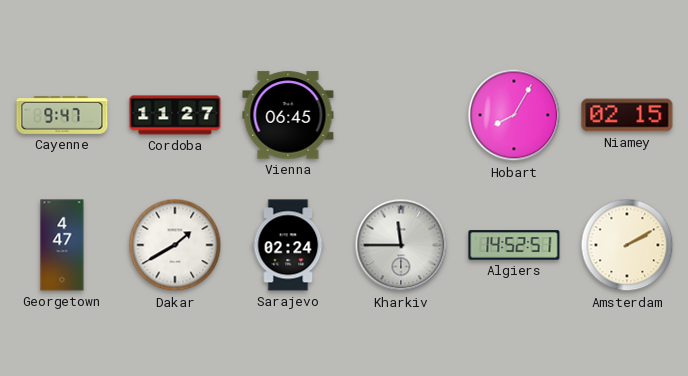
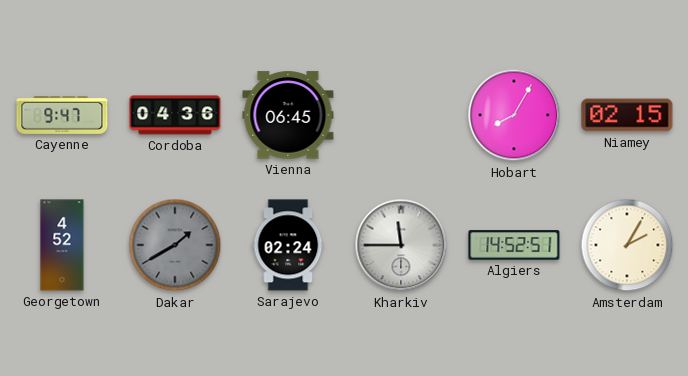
Cordoba: 11:27 -> 04:36
Georgetown: 4:47 -> 4:52
Dakar dial: white -> grey
Amsterdam: 2:10 -> 2:05
